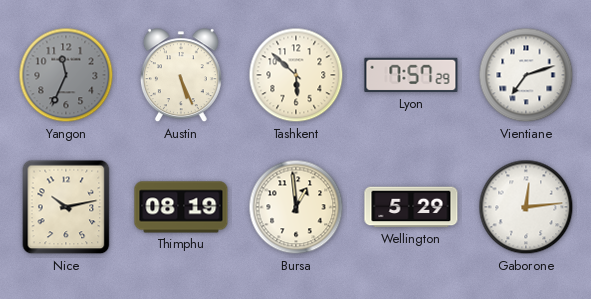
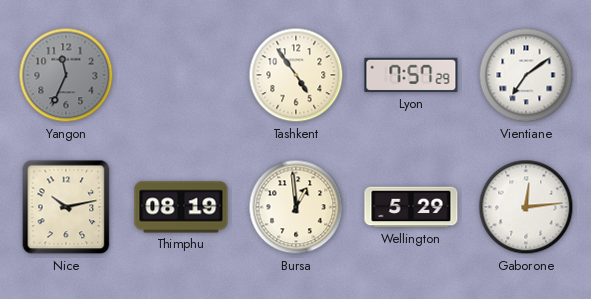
Austin: 5:26 -> none
Tashkent: 5:52 -> 4:54
Vientiane: 7:12 -> 7:09
